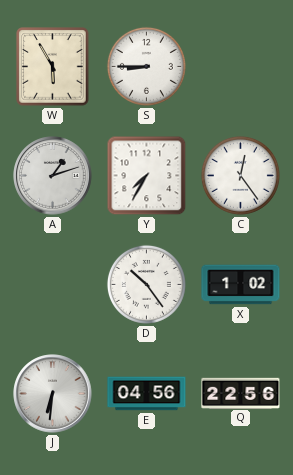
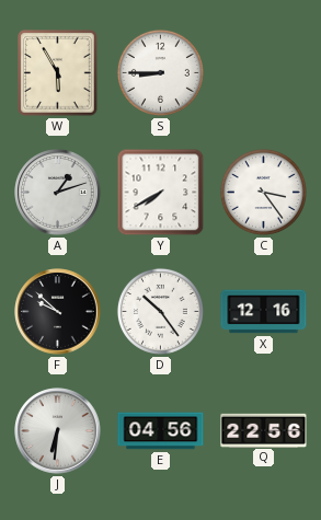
Y: 7:35 -> 7:40
C: 12:24 -> 3:24
F: none -> 9:52
X: 1:02 -> 12:16
